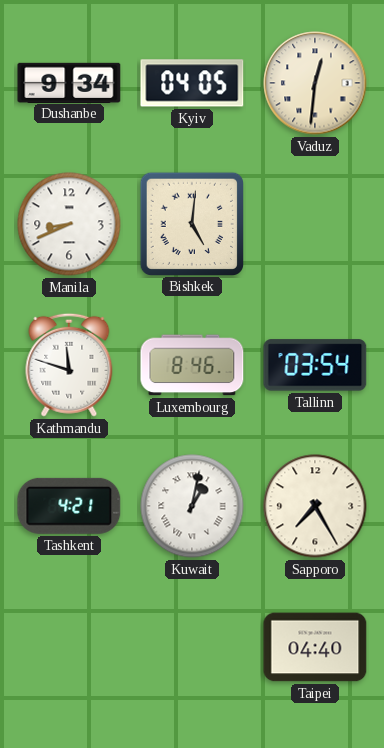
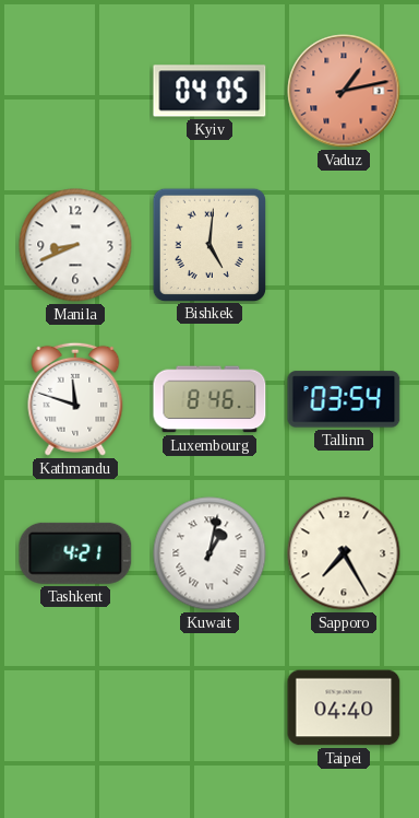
Dushanbe: 9:34 -> none
Vaduz: 12:31 -> 1:13
Vaduz dial: cream -> salmon
